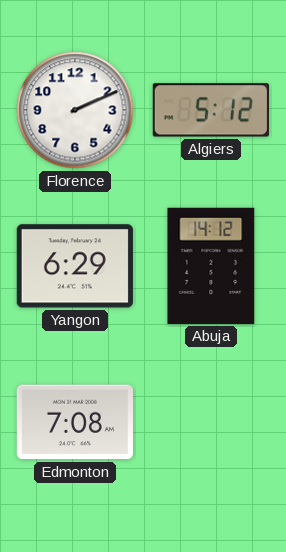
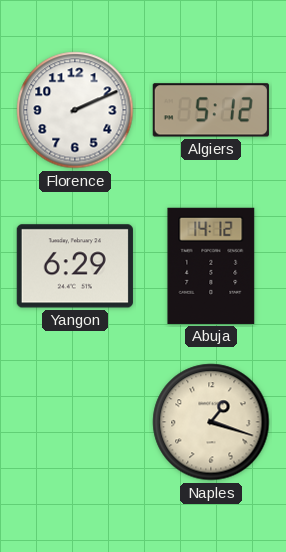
Edmonton: 7:08 -> none
Naples: none -> 1:18
